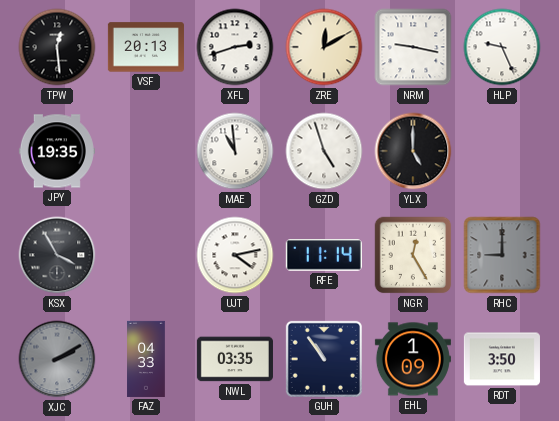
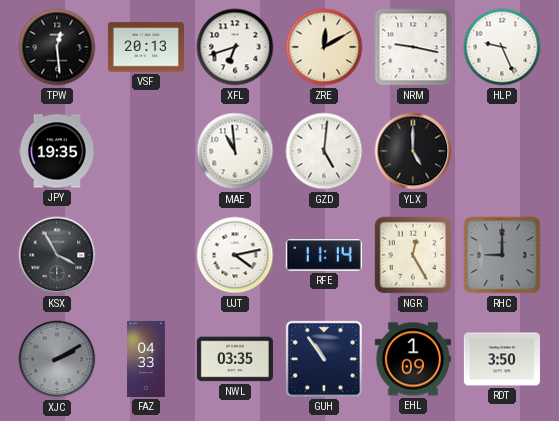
XFL: 2:42 -> 6:42
GZD: 4:57 -> 5:01
